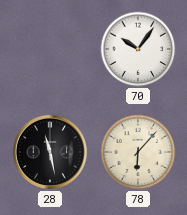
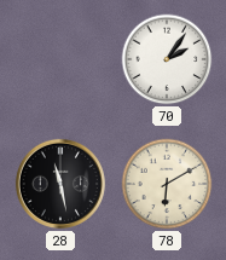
70: 10:06 -> 2:06
78: 6:07 -> 6:10
